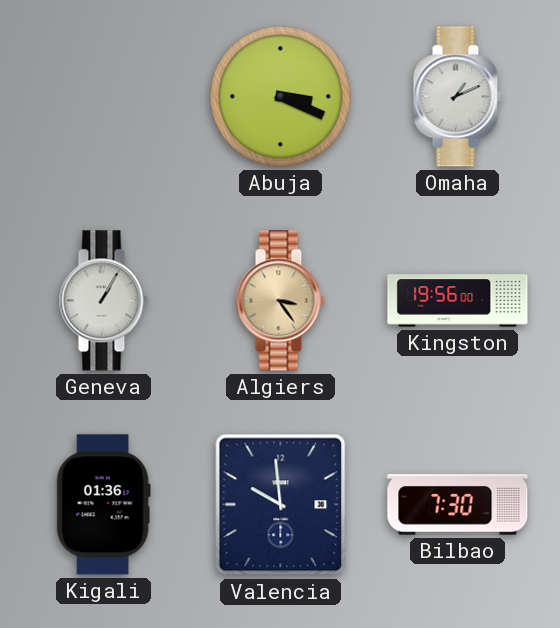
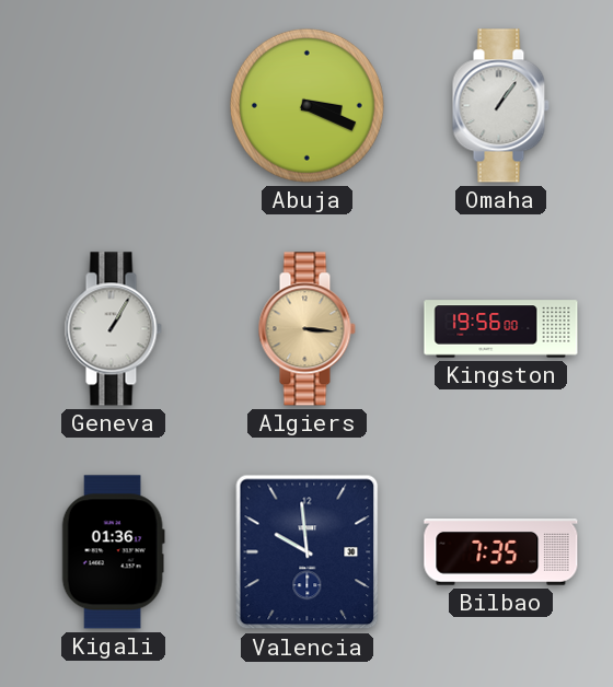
Omaha: 1:11 -> 1:06
Algiers: 3:24 -> 3:16
Bilbao: 7:30 -> 7:35
